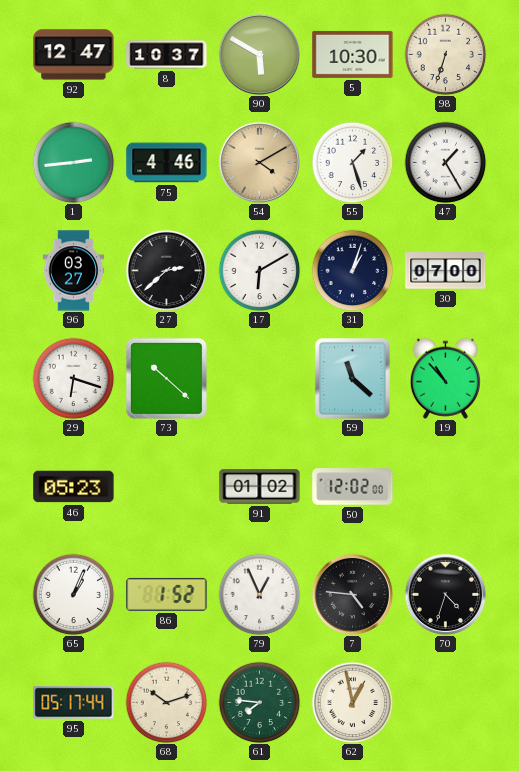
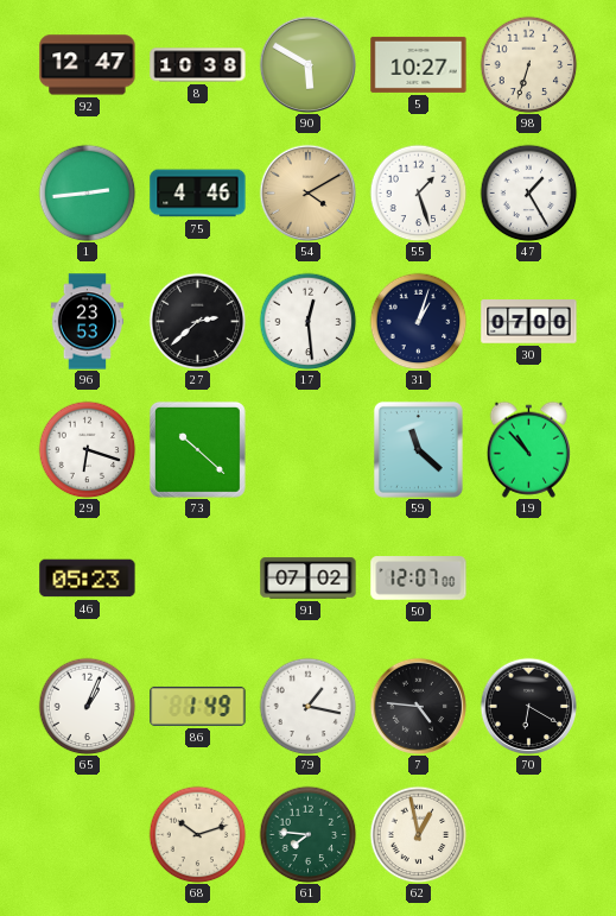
8: 10:37 -> 10:38
5: 10:30 -> 10:27
96: 03:27 -> 23:53
17: 6:10 -> 12:29
91: 01:02 -> 07:02
50: 12:02 -> 12:07
86: 1:52 -> 1:49
79: 12:56 -> 1:17
70: 4:33 -> 6:20
95: 05:17 -> none
